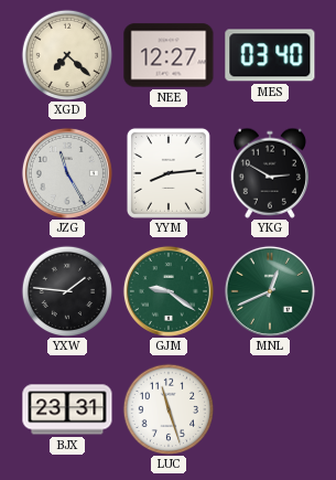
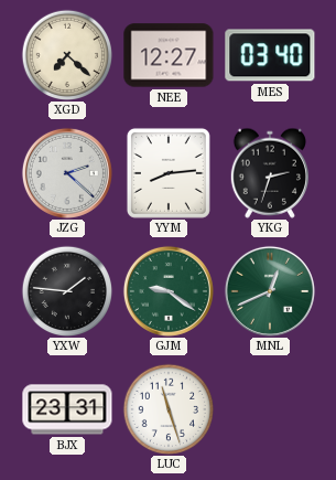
JZG: 11:25 -> 2:22
YKG: 2:50 -> 2:33
